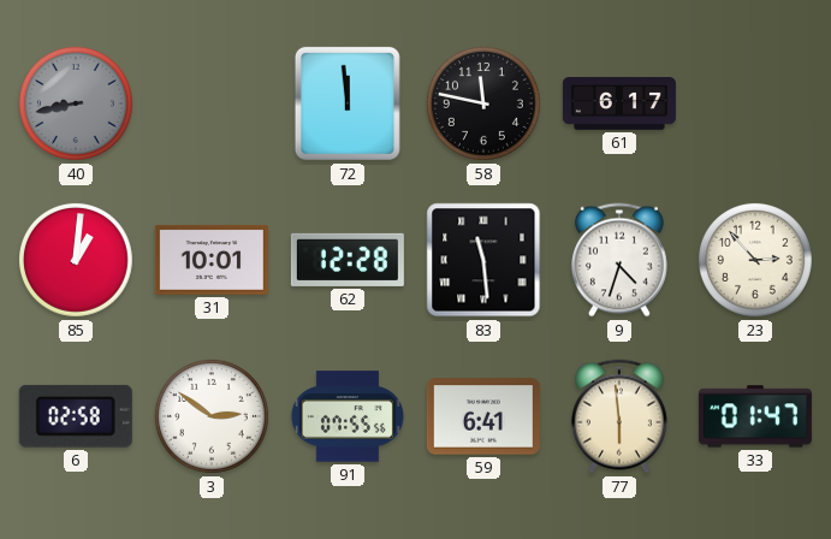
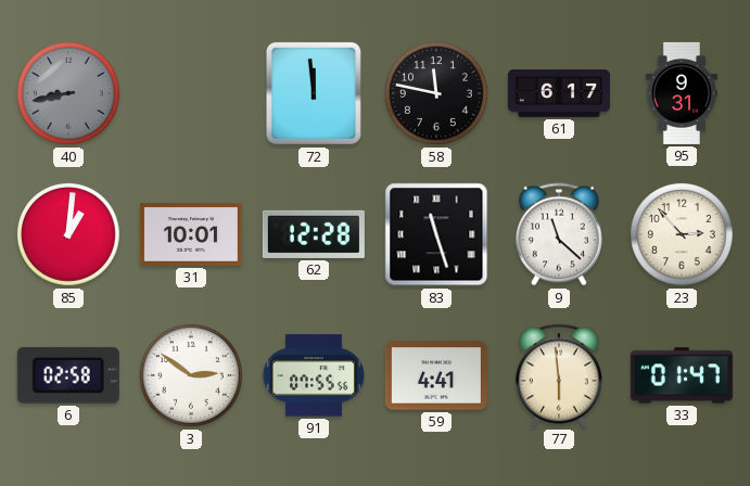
95: none -> 9:31
83: 11:29 -> 11:27
9: 4:33 -> 11:22
59: 6:41 -> 4:41
